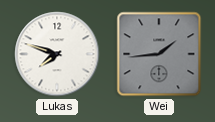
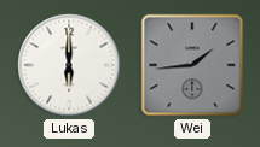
Lukas: 7:48 -> 6:00
